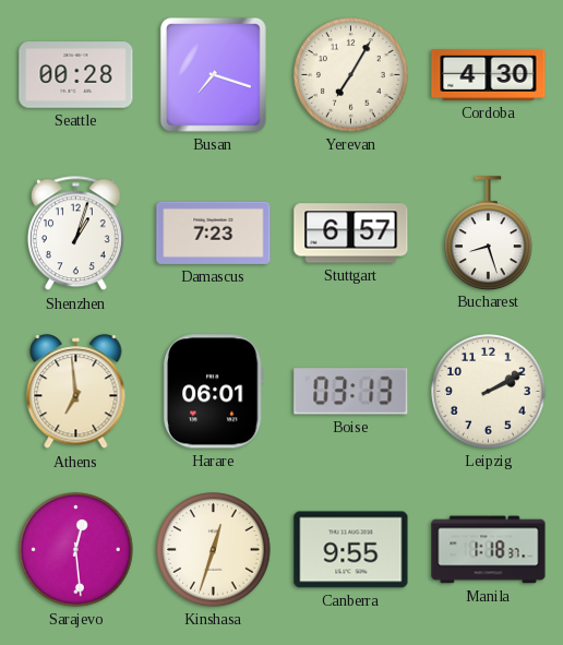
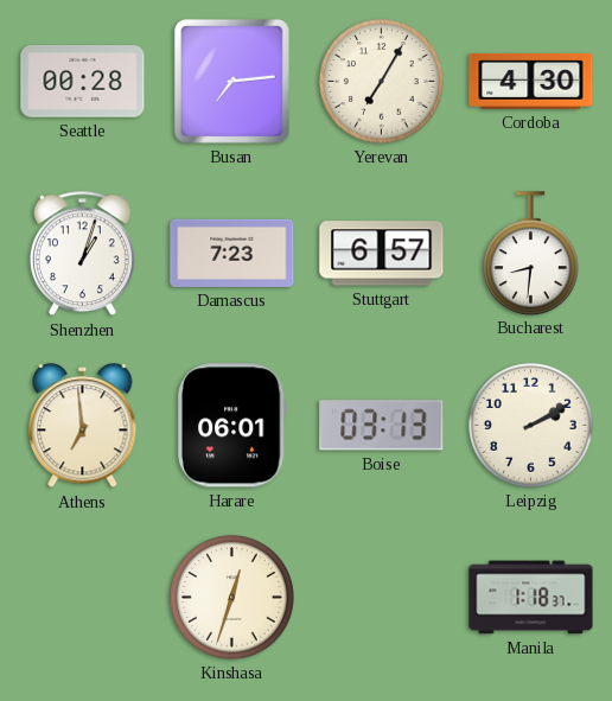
Busan: 7:18 -> 7:14
Bucharest: 8:27 -> 8:31
Sarajevo: 12:29 -> none
Canberra: 9:55 -> none
